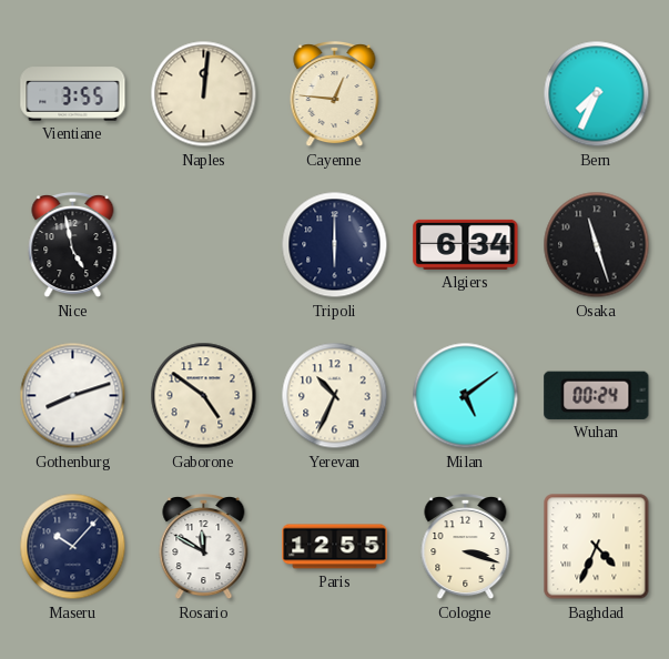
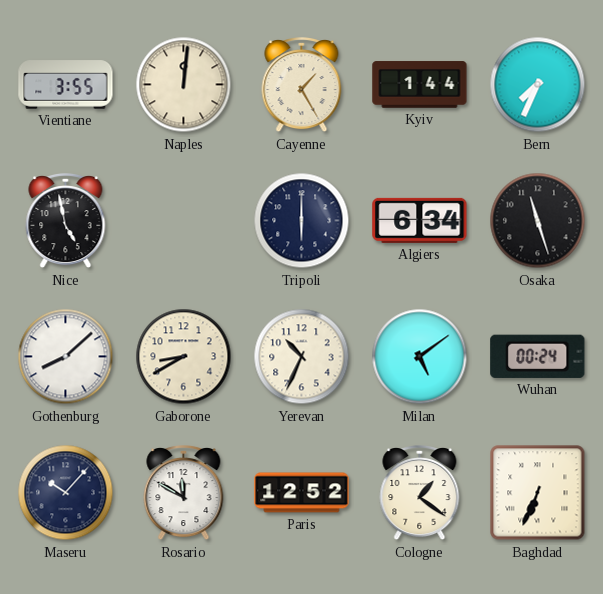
Cayenne: 12:46 -> 1:25
Kyiv: none -> 1:44
Gothenburg: 8:12 -> 8:08
Gaborone: 4:51 -> 8:40
Paris: 12:55 -> 12:52
Cologne: 3:18 -> 1:21
Baghdad: 4:34 -> 6:34
